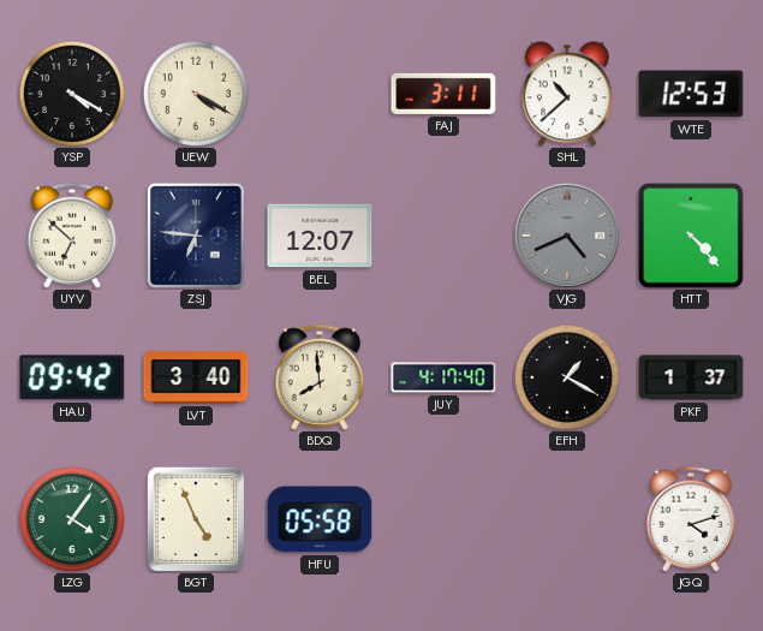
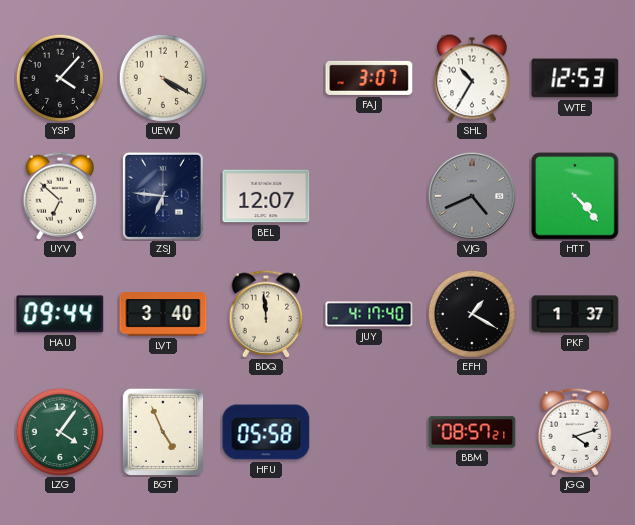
YSP: 4:20 -> 4:07
FAJ: 3:11 -> 3:07
SHL: 10:38 -> 10:35
HAU: 09:42 -> 09:44
BDQ: 7:59 -> 11:59
BBM: none -> 08:57
